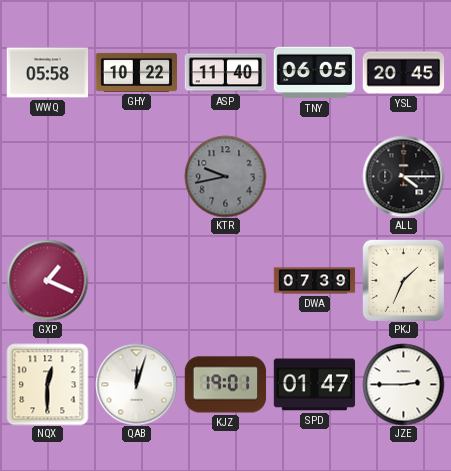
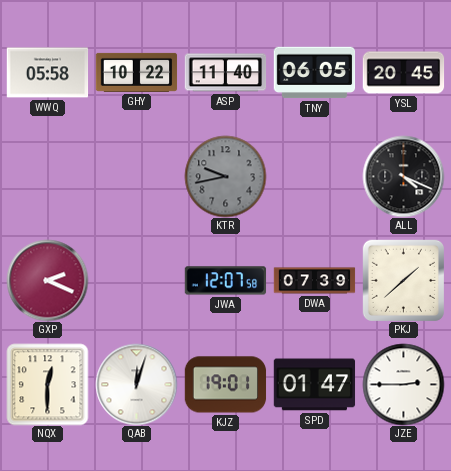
ALL: 4:15 -> 4:19
GXP: 1:19 -> 2:19
JWA: none -> 12:07
PKJ: 1:34 -> 1:38
